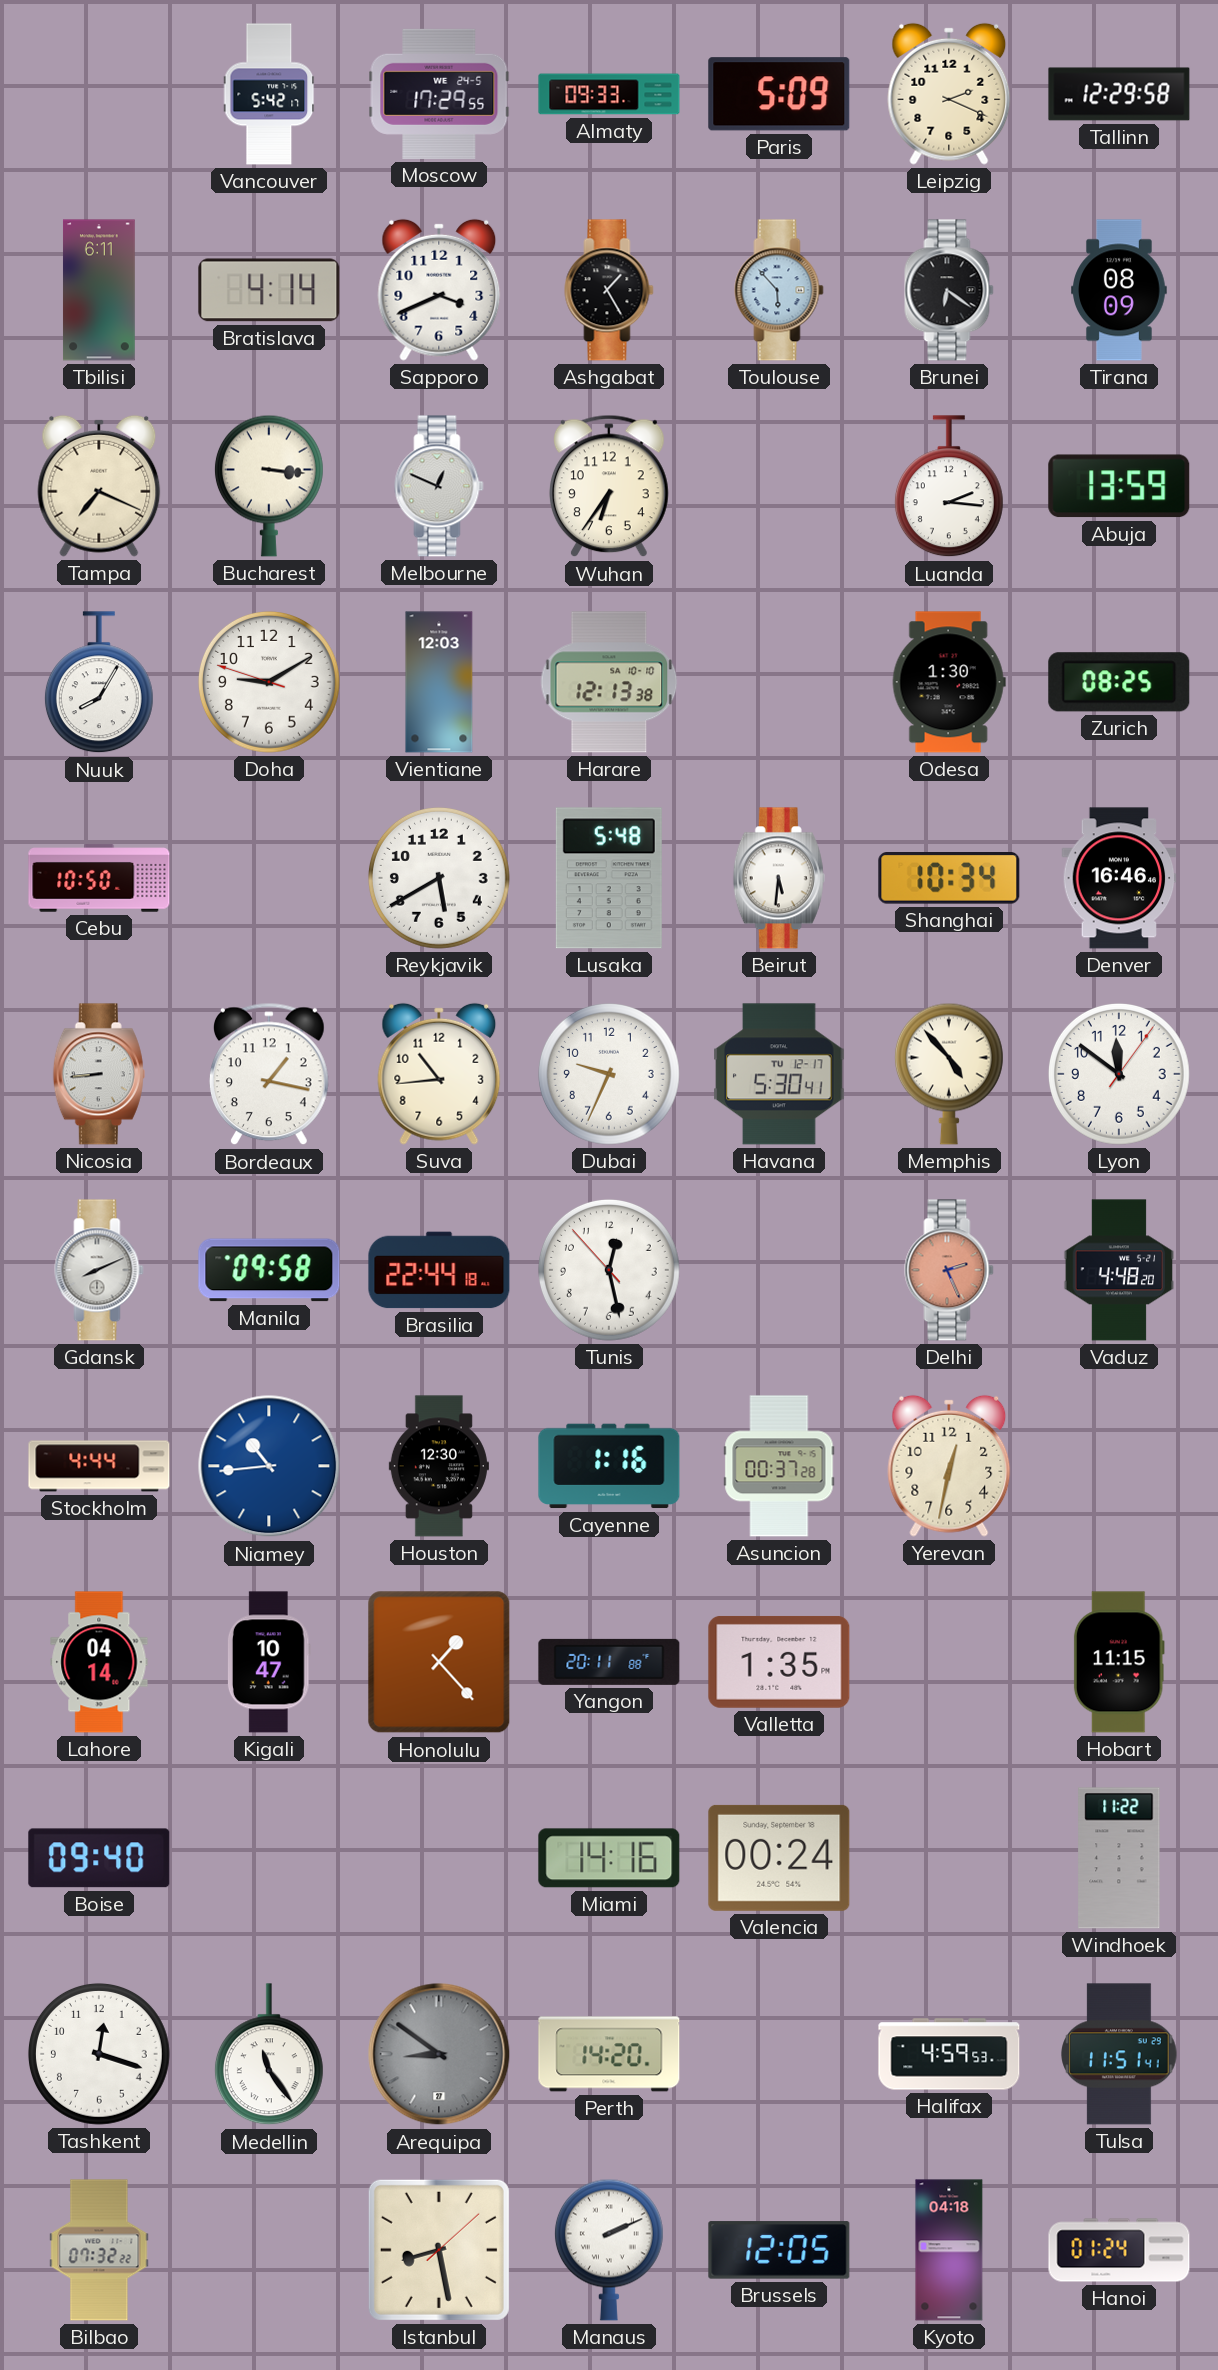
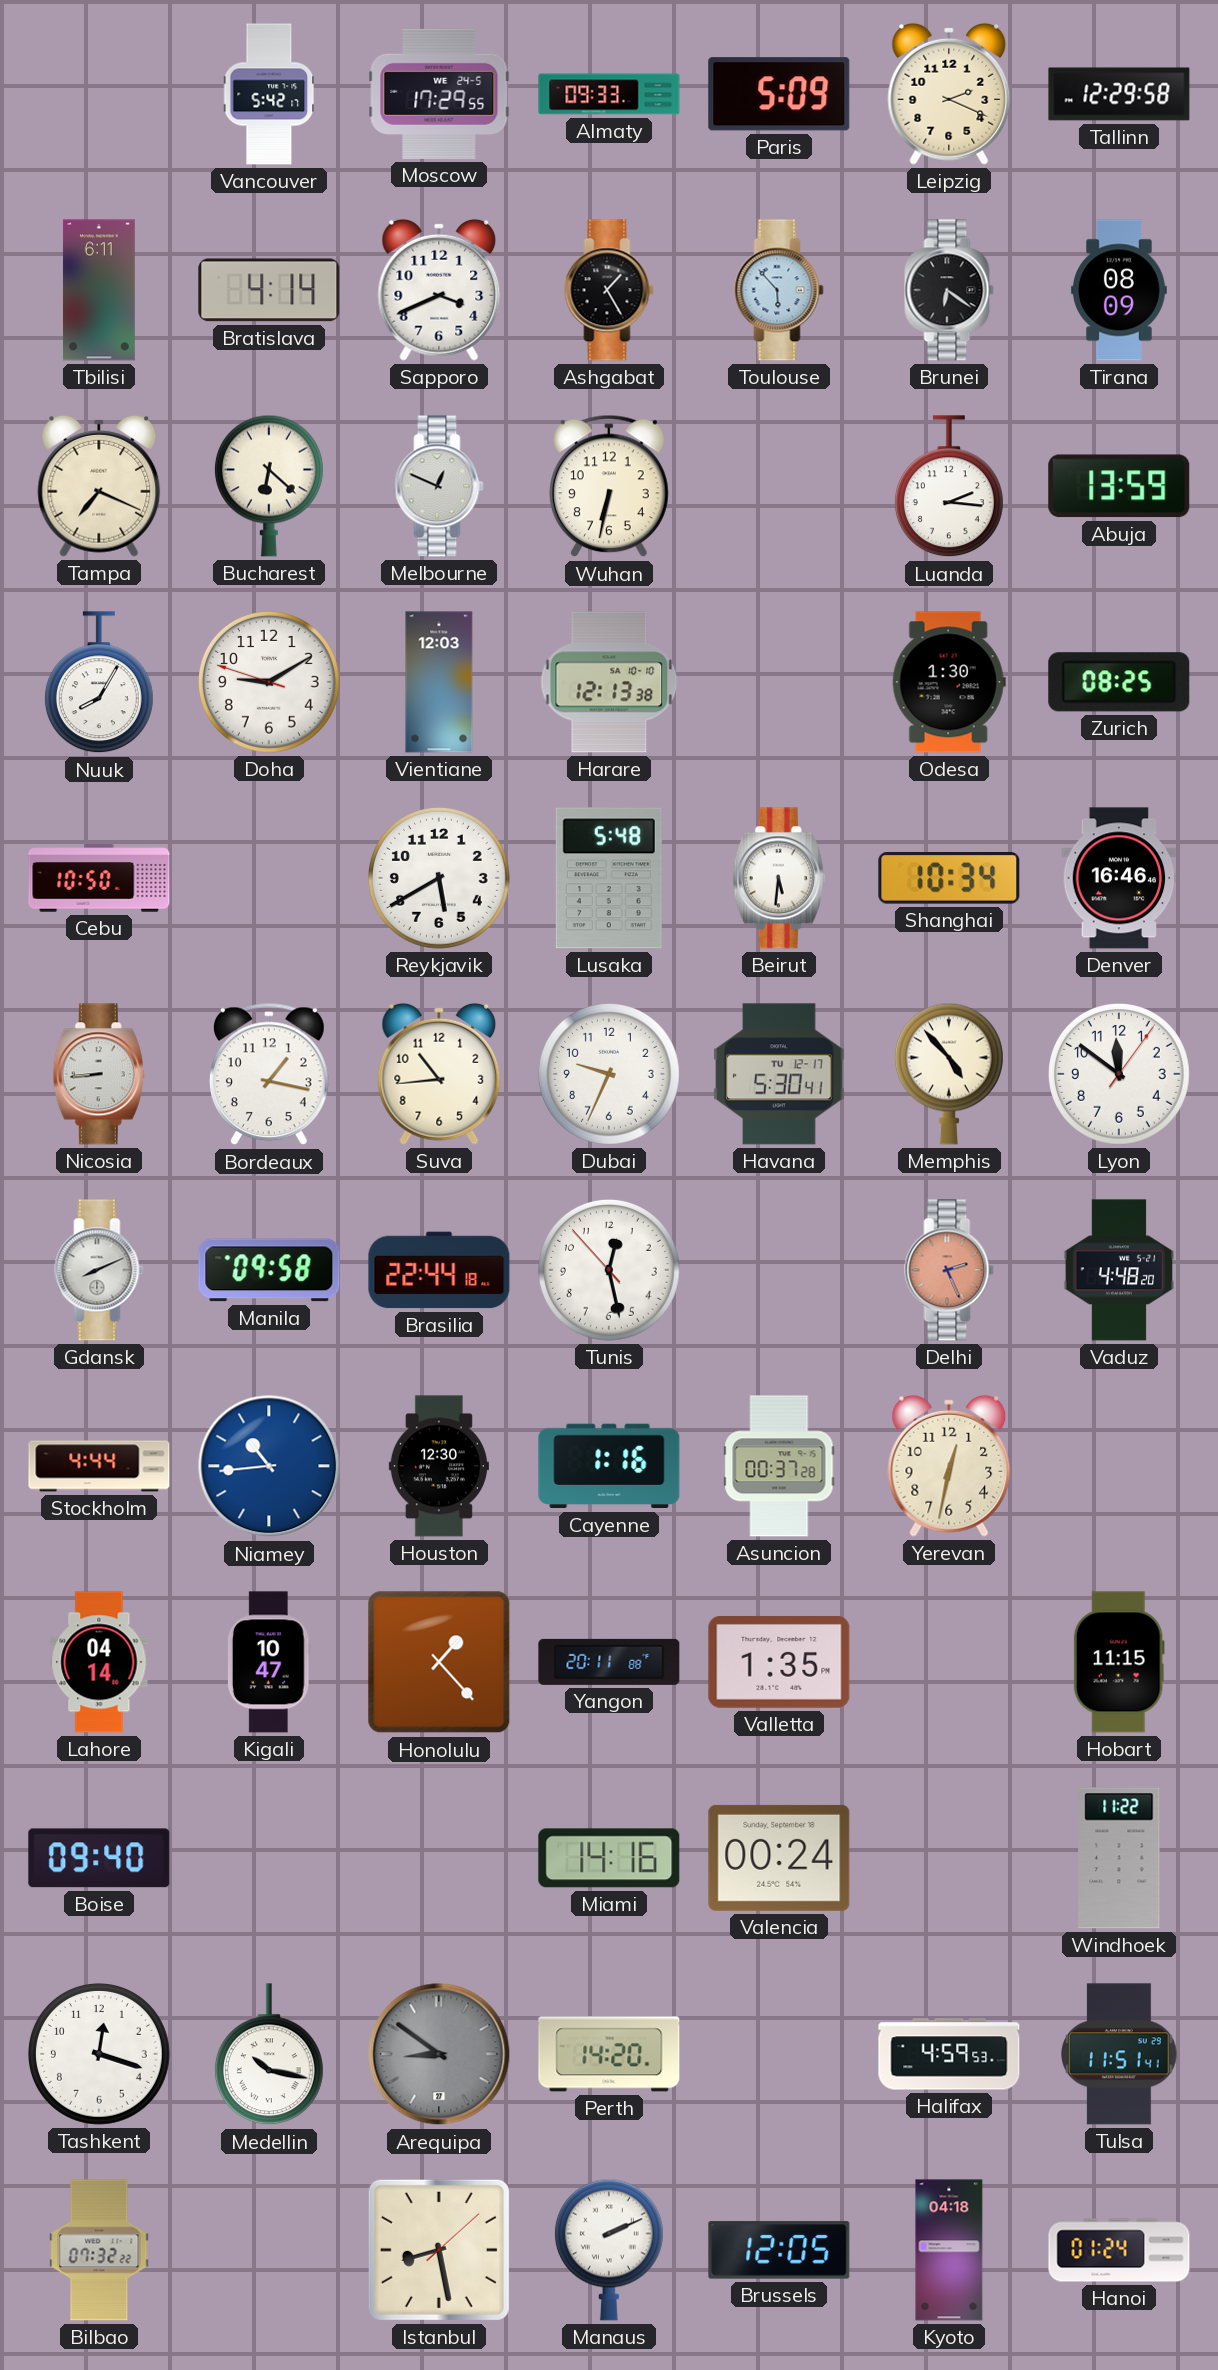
Bucharest: 3:16 -> 6:22
Wuhan: 6:36 -> 6:32
Medellin: 11:24 -> 10:17
